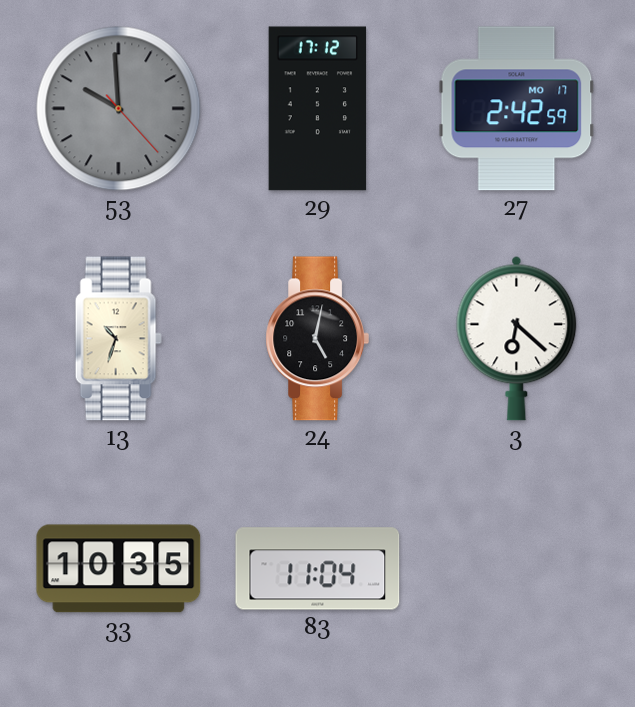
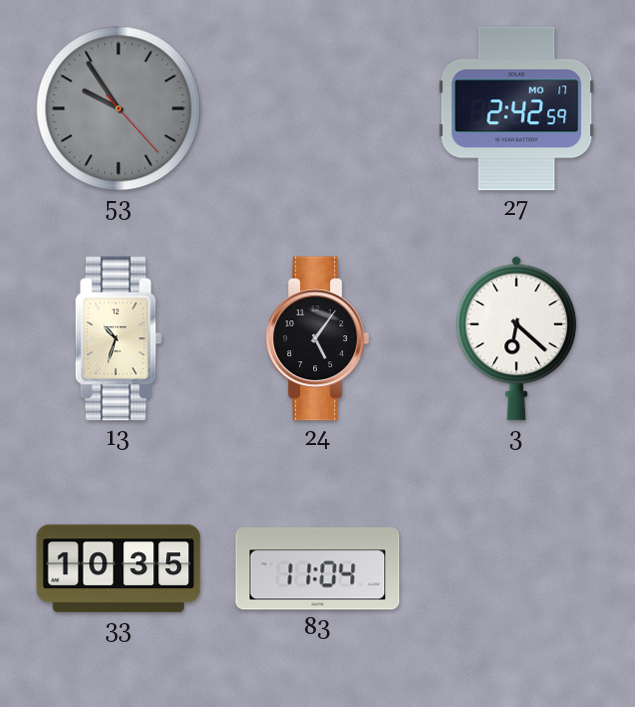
53: 9:59 -> 9:54
29: 17:12 -> none
24: 5:02 -> 5:06
